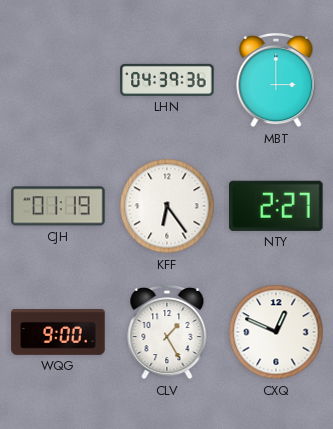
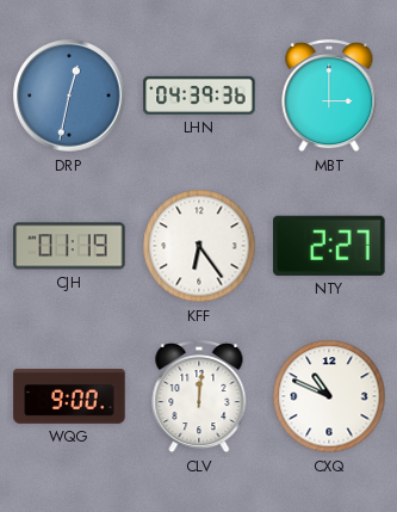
DRP: none -> 12:32
CLV: 1:25 -> 12:01
CXQ: 12:49 -> 10:49
